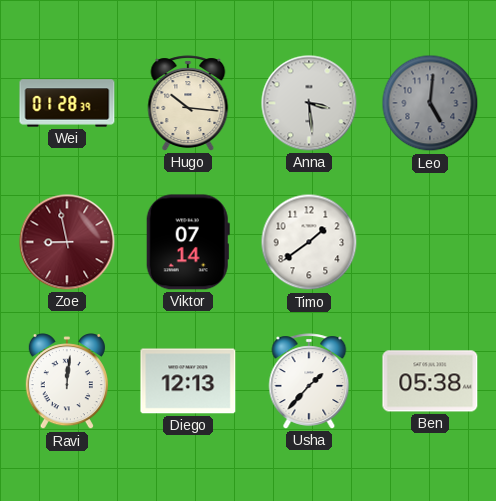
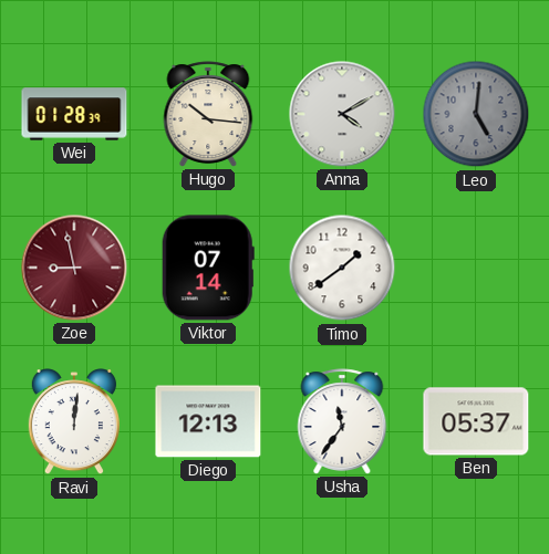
Anna: 3:29 -> 4:10
Usha: 1:37 -> 11:36
Ben: 05:38 -> 05:37
